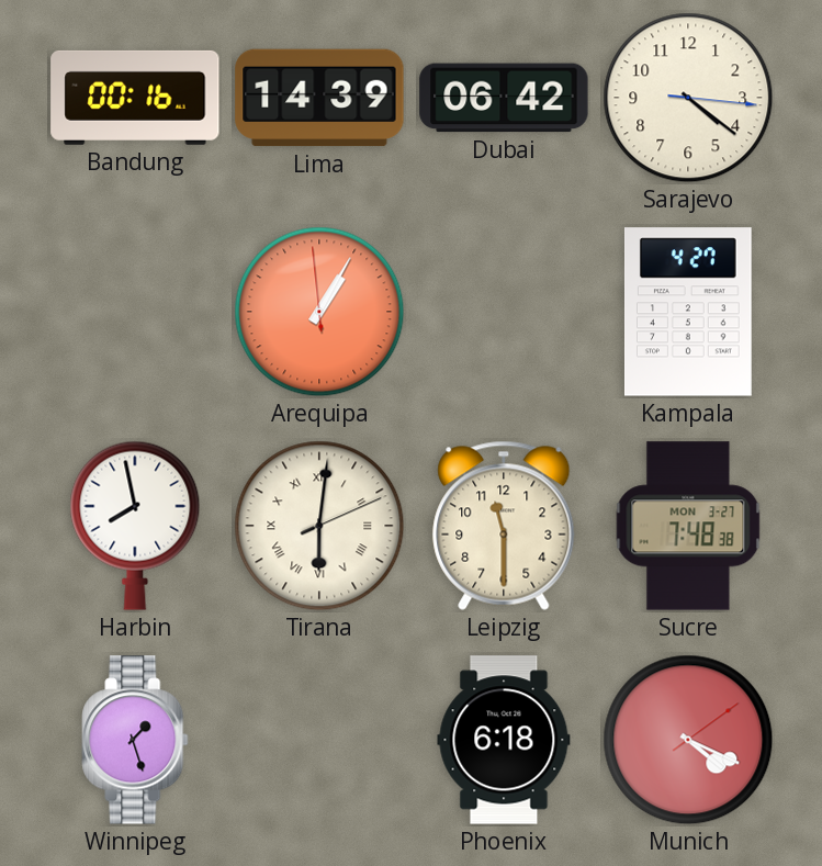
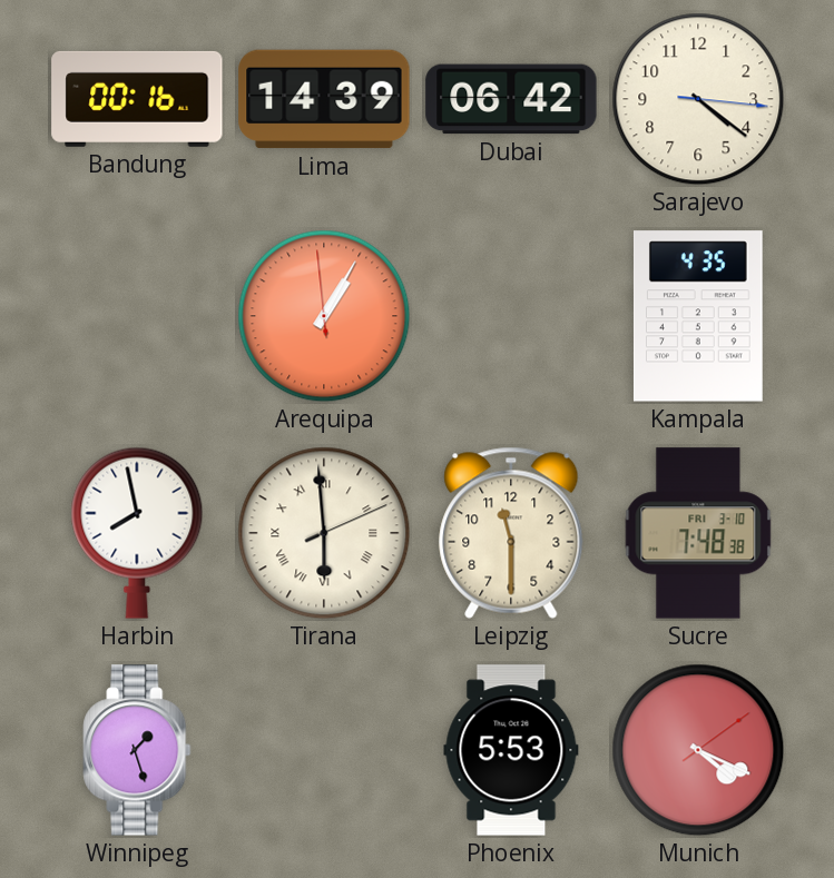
Kampala: 4:27 -> 4:35
Tirana: 6:01 -> 5:59
Sucre date: MON 3-27 -> FRI 3-10
Phoenix: 6:18 -> 5:53
